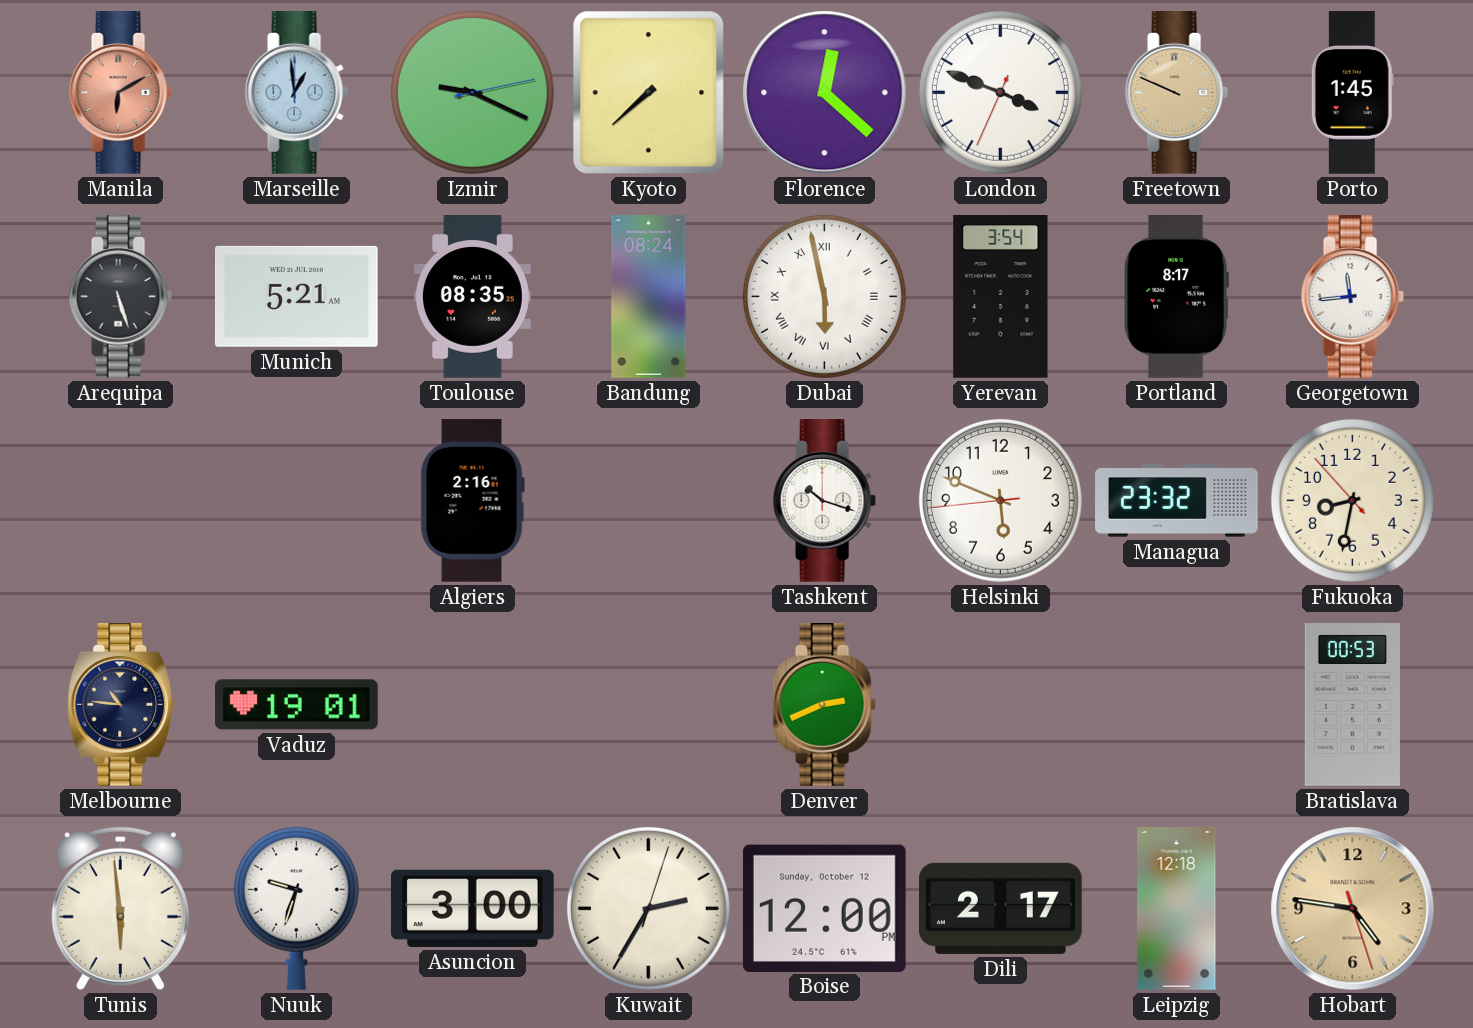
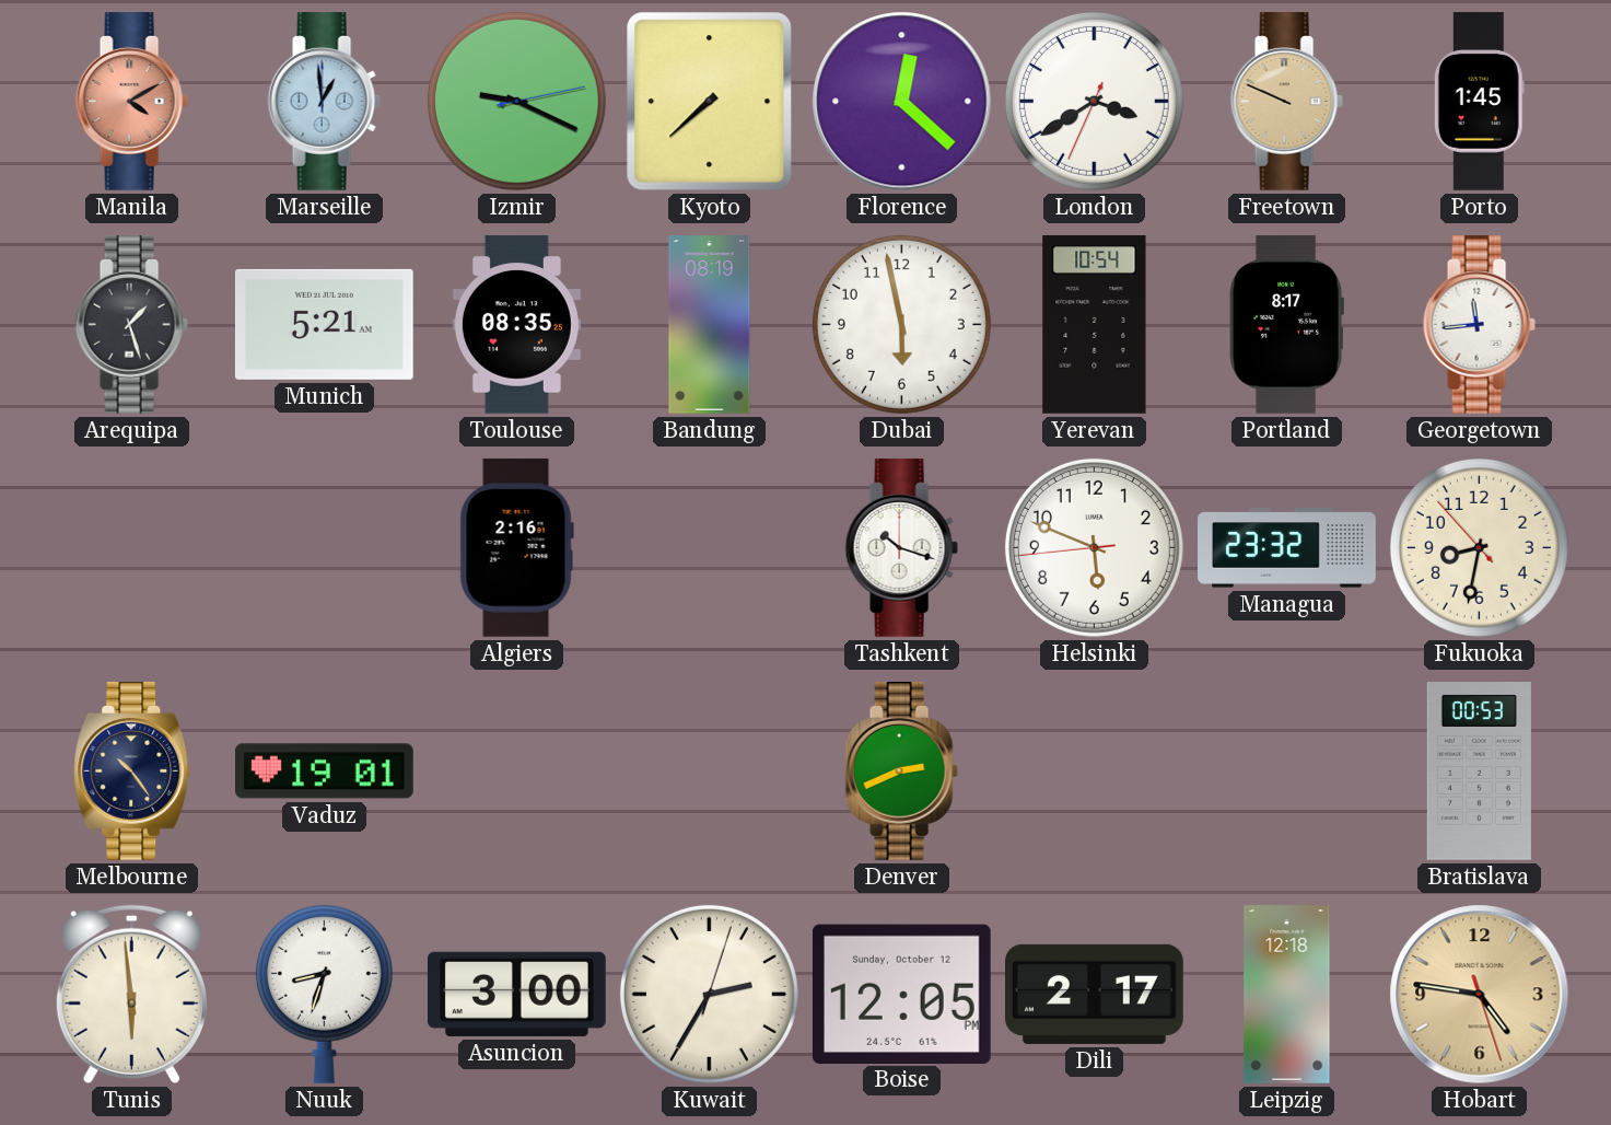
Manila: 6:10 -> 4:10
London: 3:48 -> 3:39
Arequipa: 5:27 -> 1:27
Bandung: 08:24 -> 08:19
Dubai numerals: Roman -> Arabic
Yerevan: 3:54 -> 10:54
Melbourne: 10:46 -> 10:24
Nuuk: 9:33 -> 8:33
Boise: 12:00 -> 12:05
